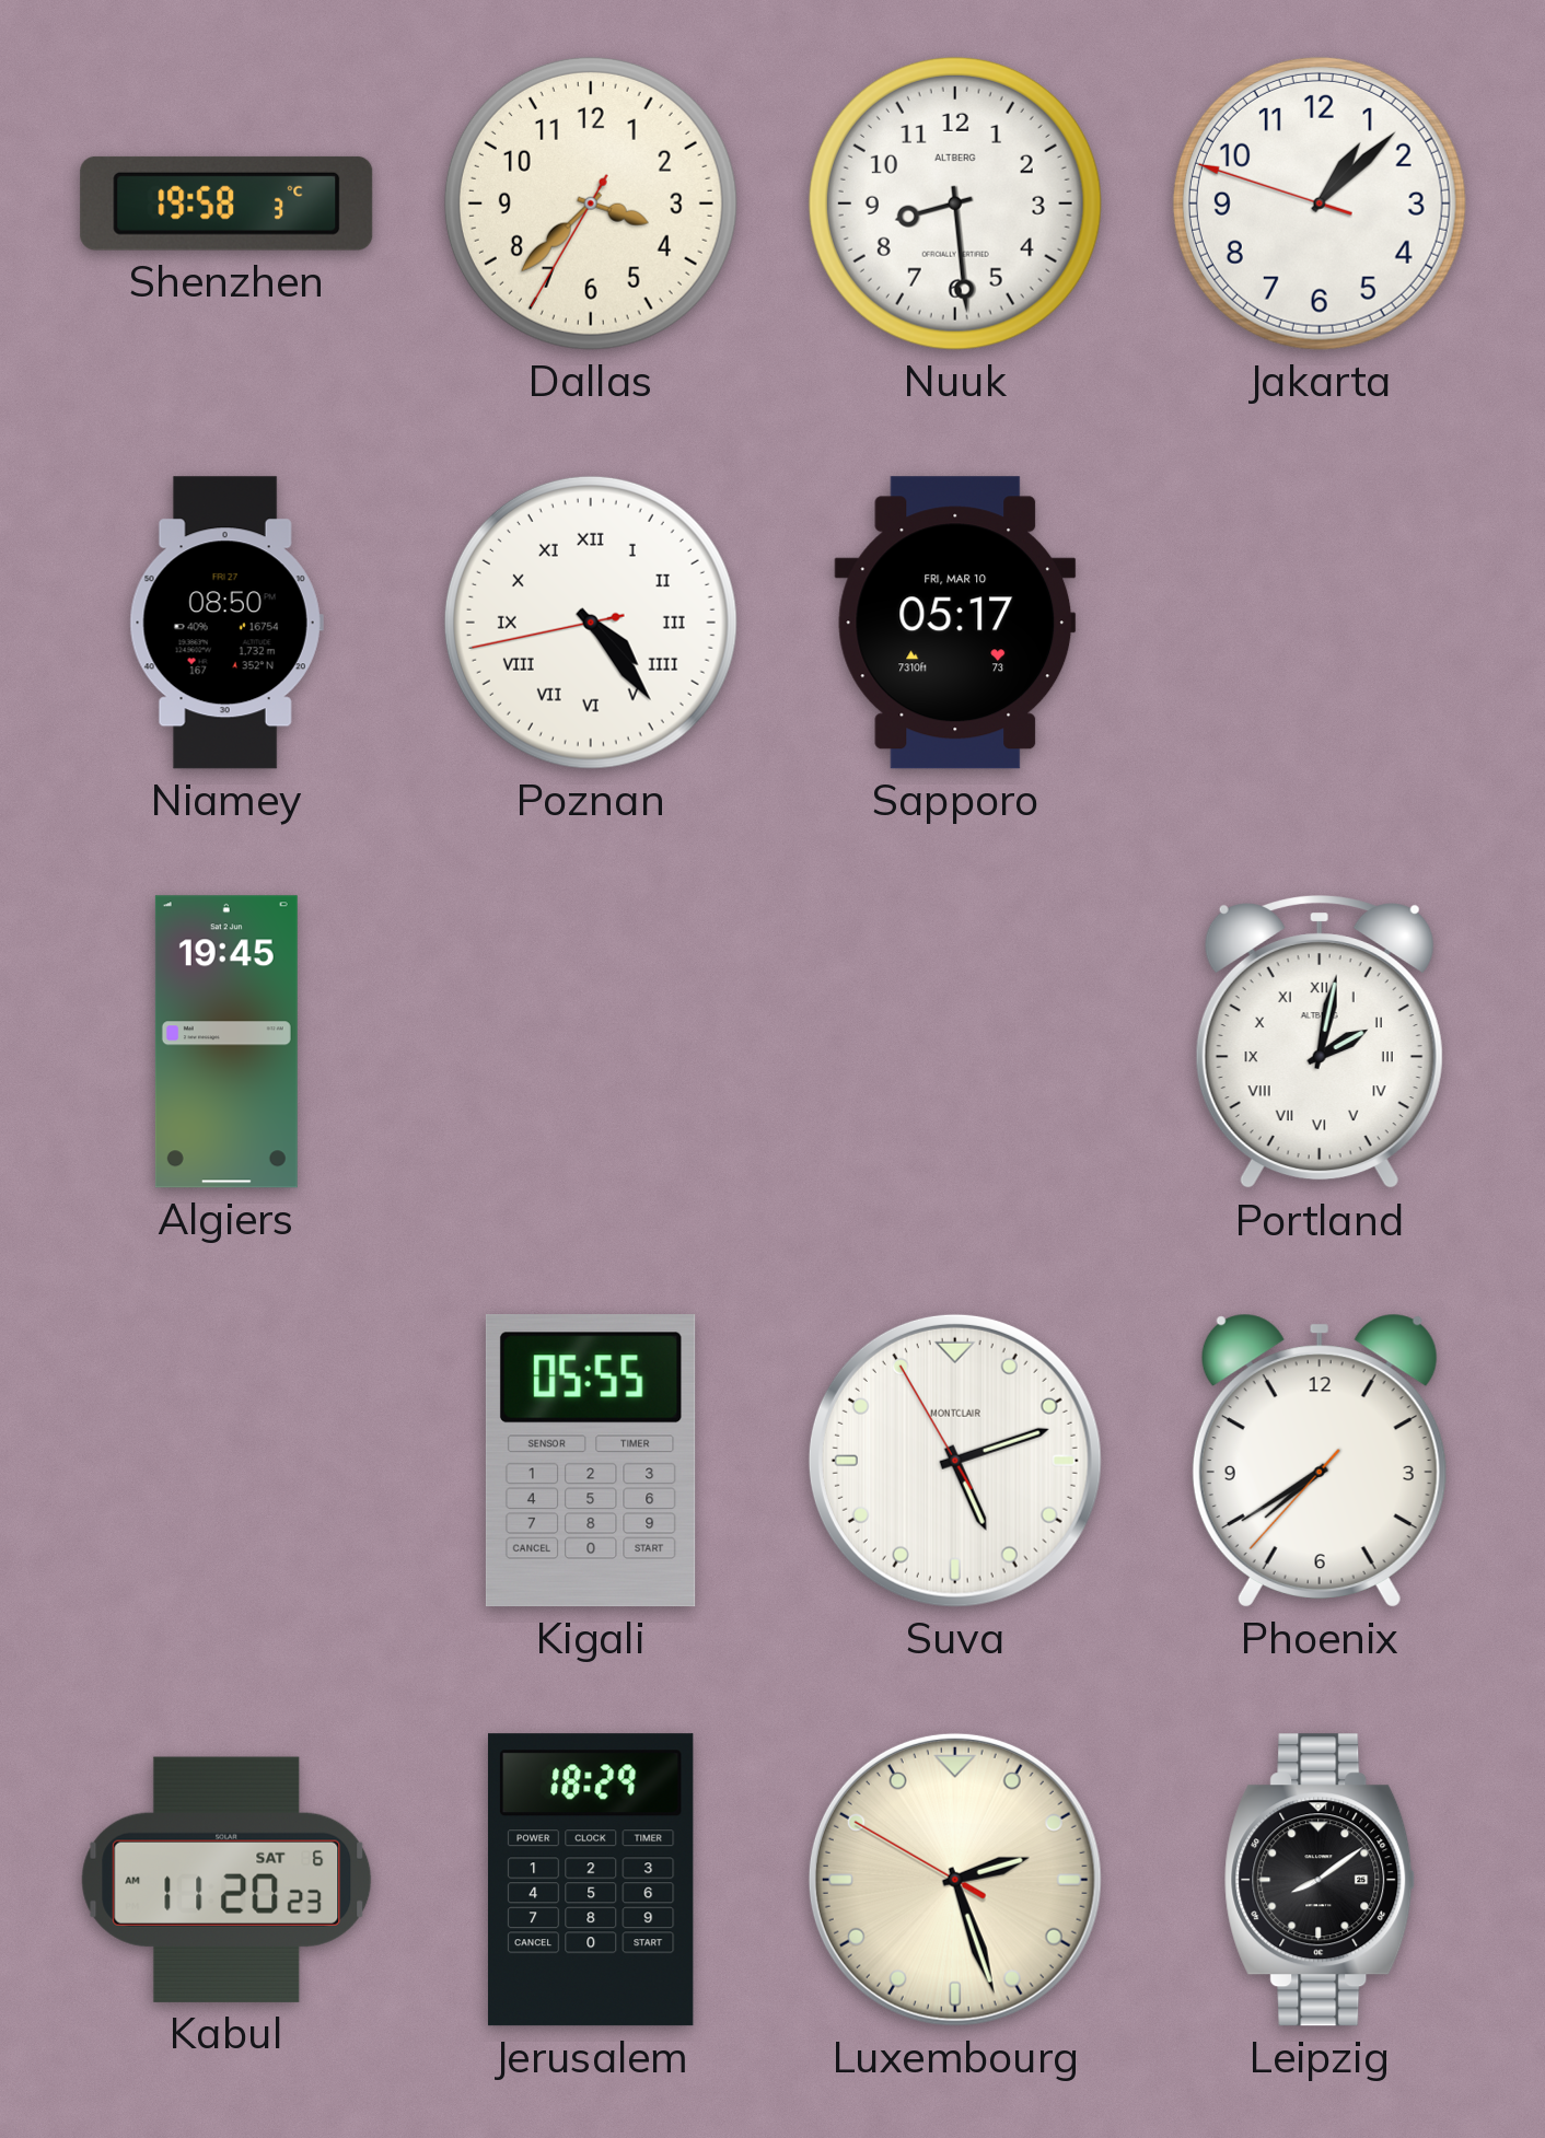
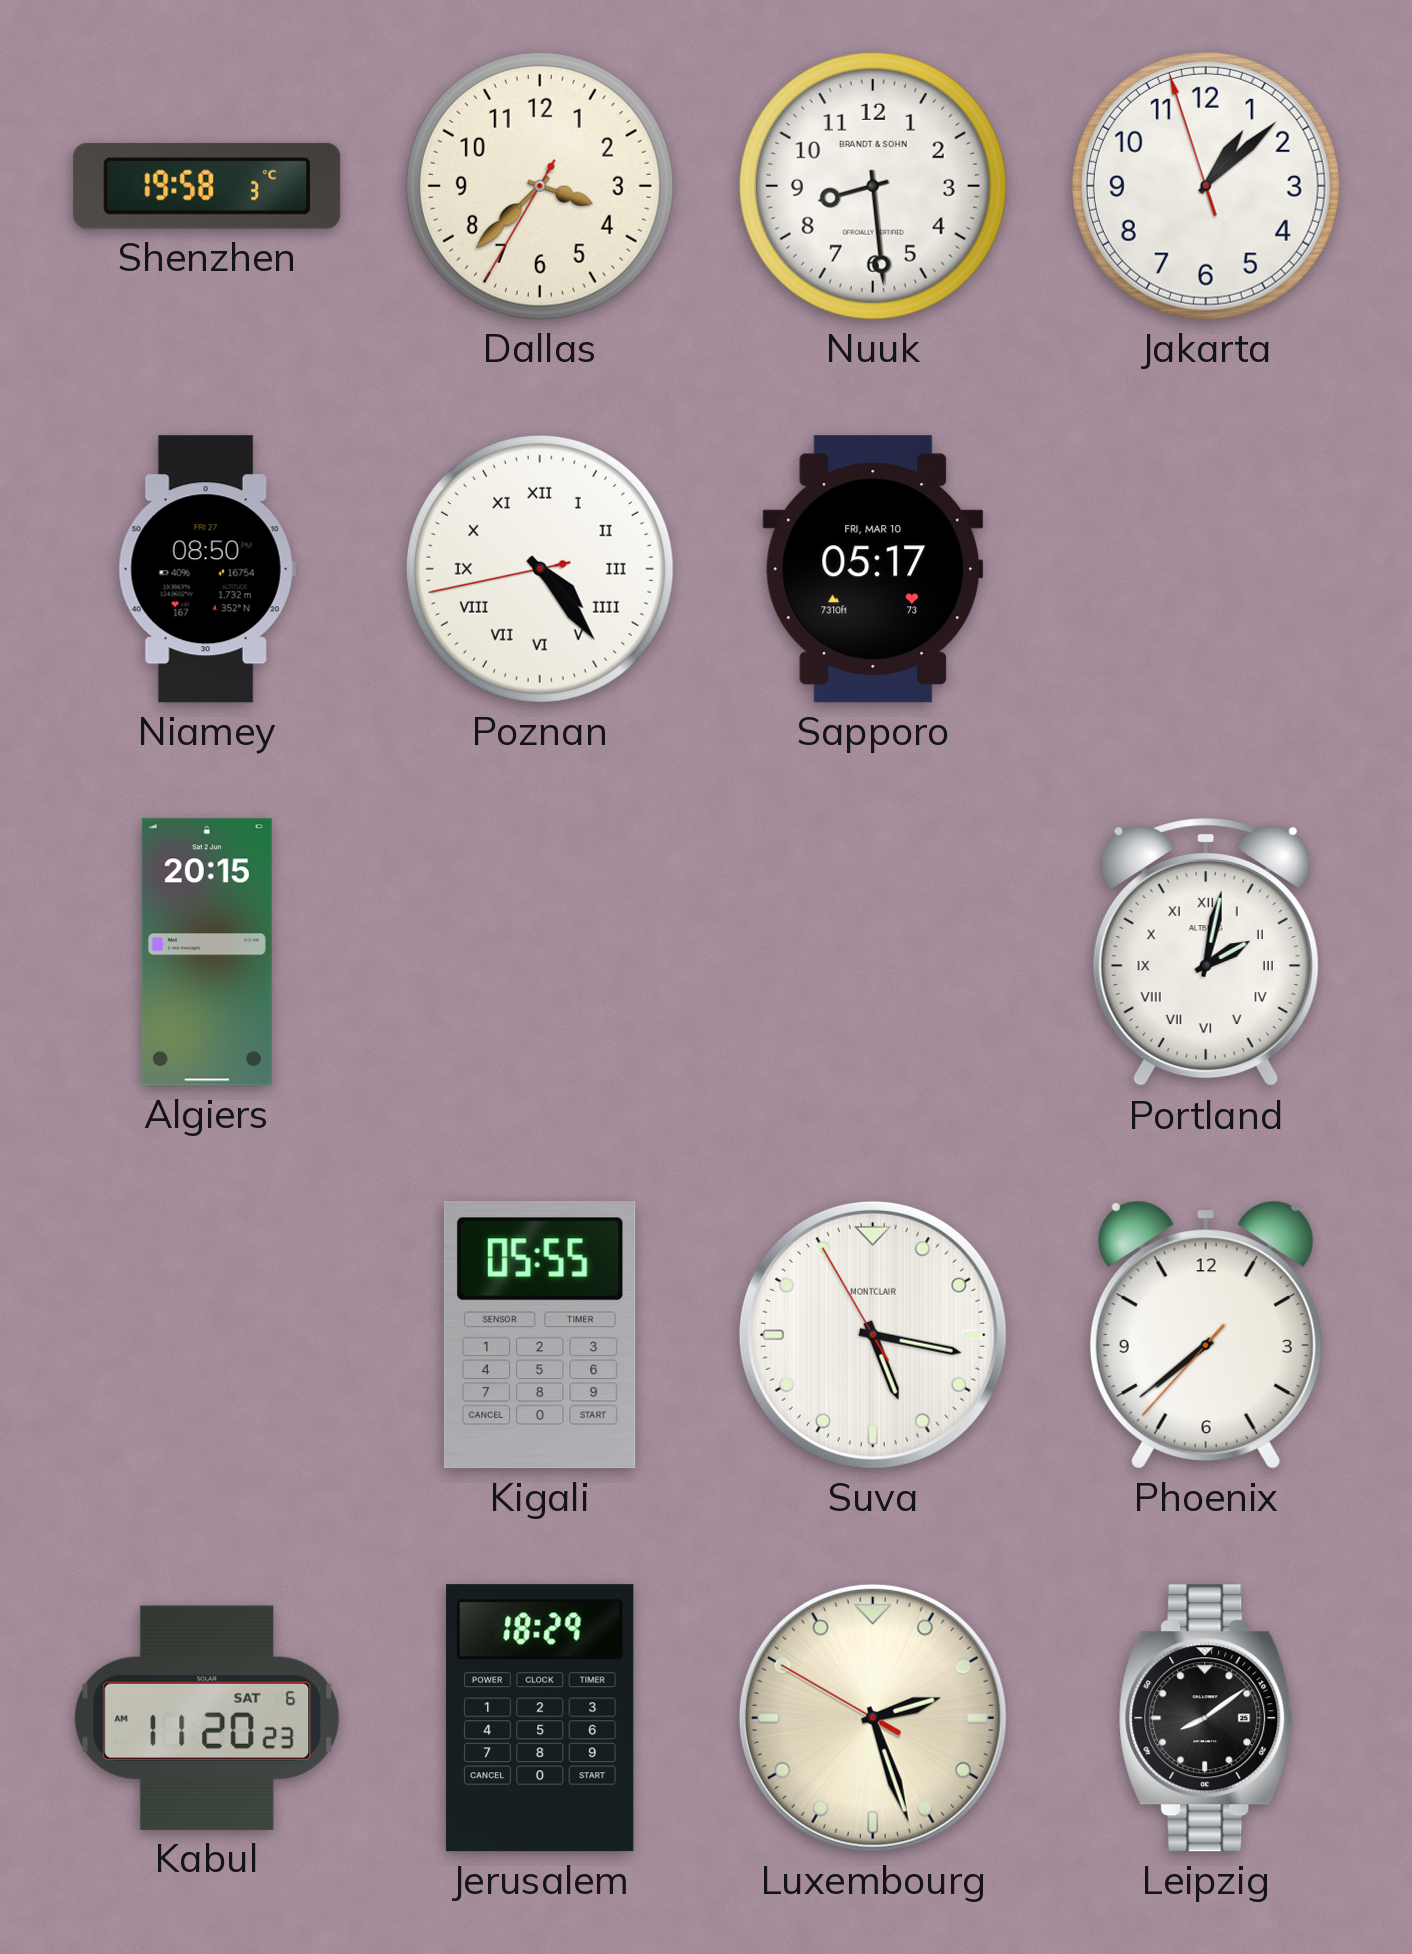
Nuuk brand: ALTBERG -> BRANDT & SOHN
Jakarta: 1:07:48 -> 1:07:57
Algiers: 19:45 -> 20:15
Suva: 5:11 -> 5:16
Phoenix: 7:39 -> 7:38
